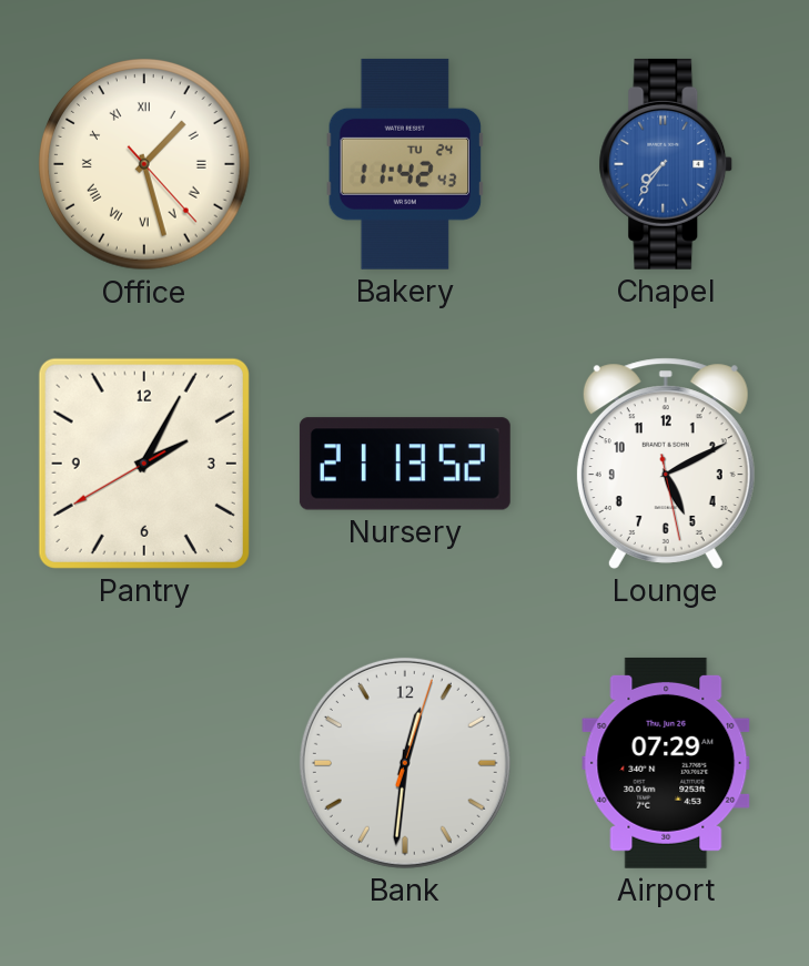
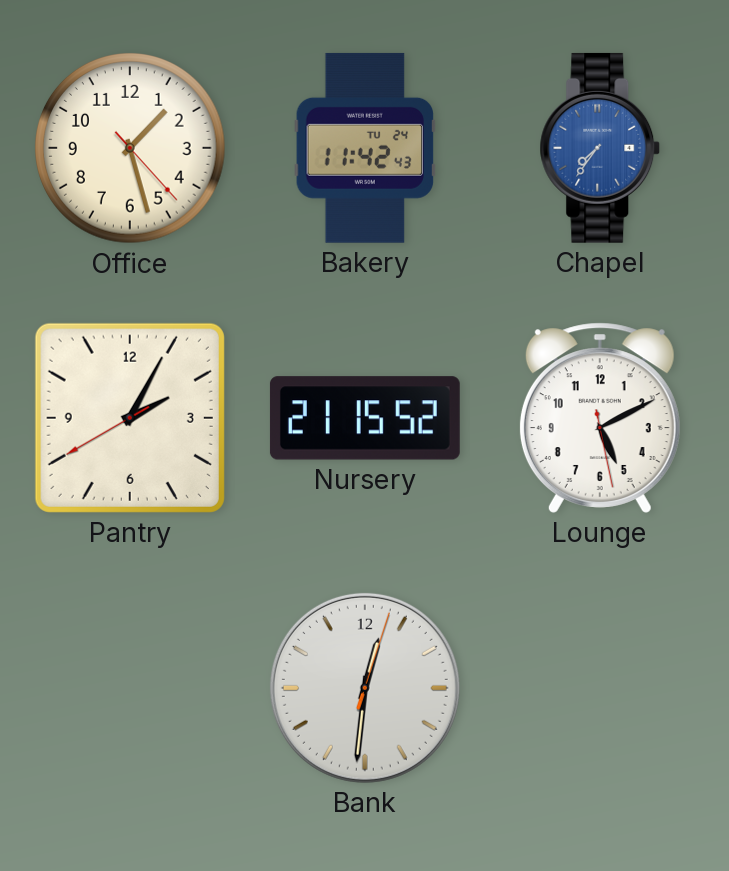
Office numerals: Roman -> Arabic
Nursery: 21:13 -> 21:15
Airport: 07:29 -> none
